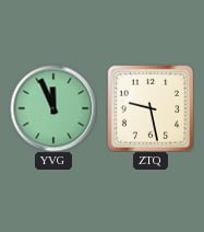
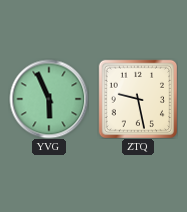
YVG: 11:56 -> 5:56
